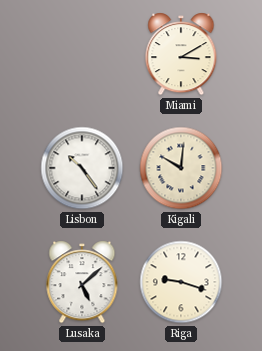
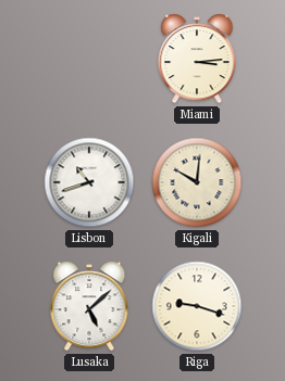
Miami: 3:10 -> 3:14
Lisbon: 10:24 -> 10:42
